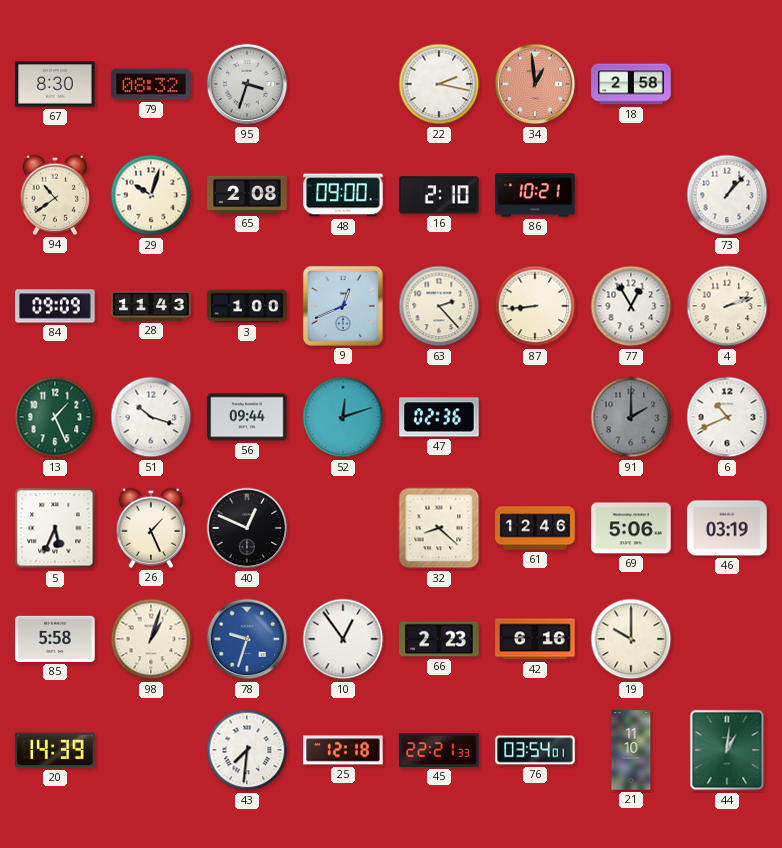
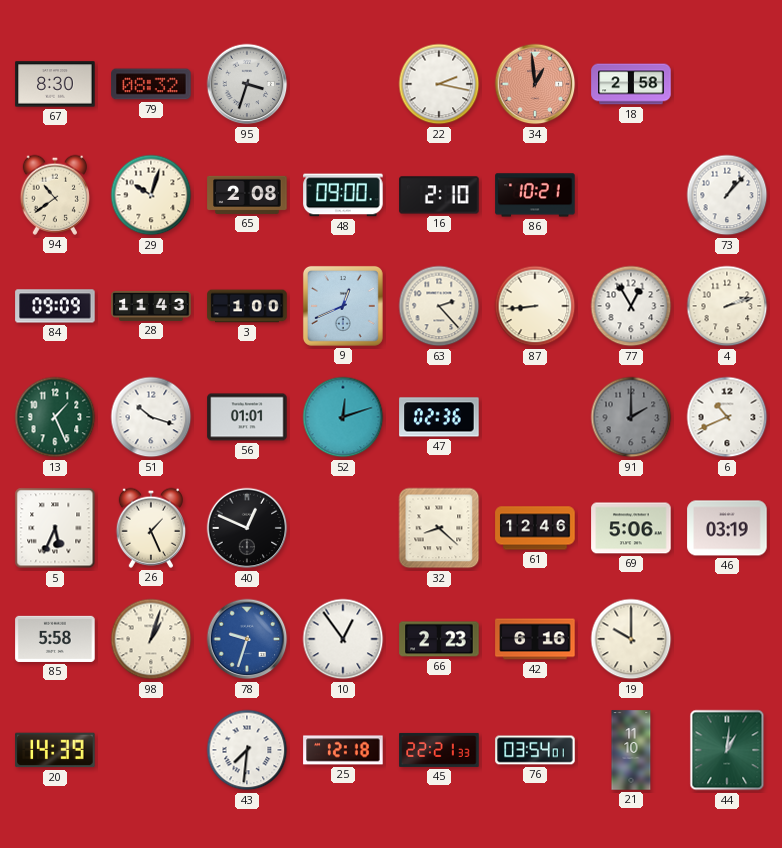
56: 09:44 -> 01:01
